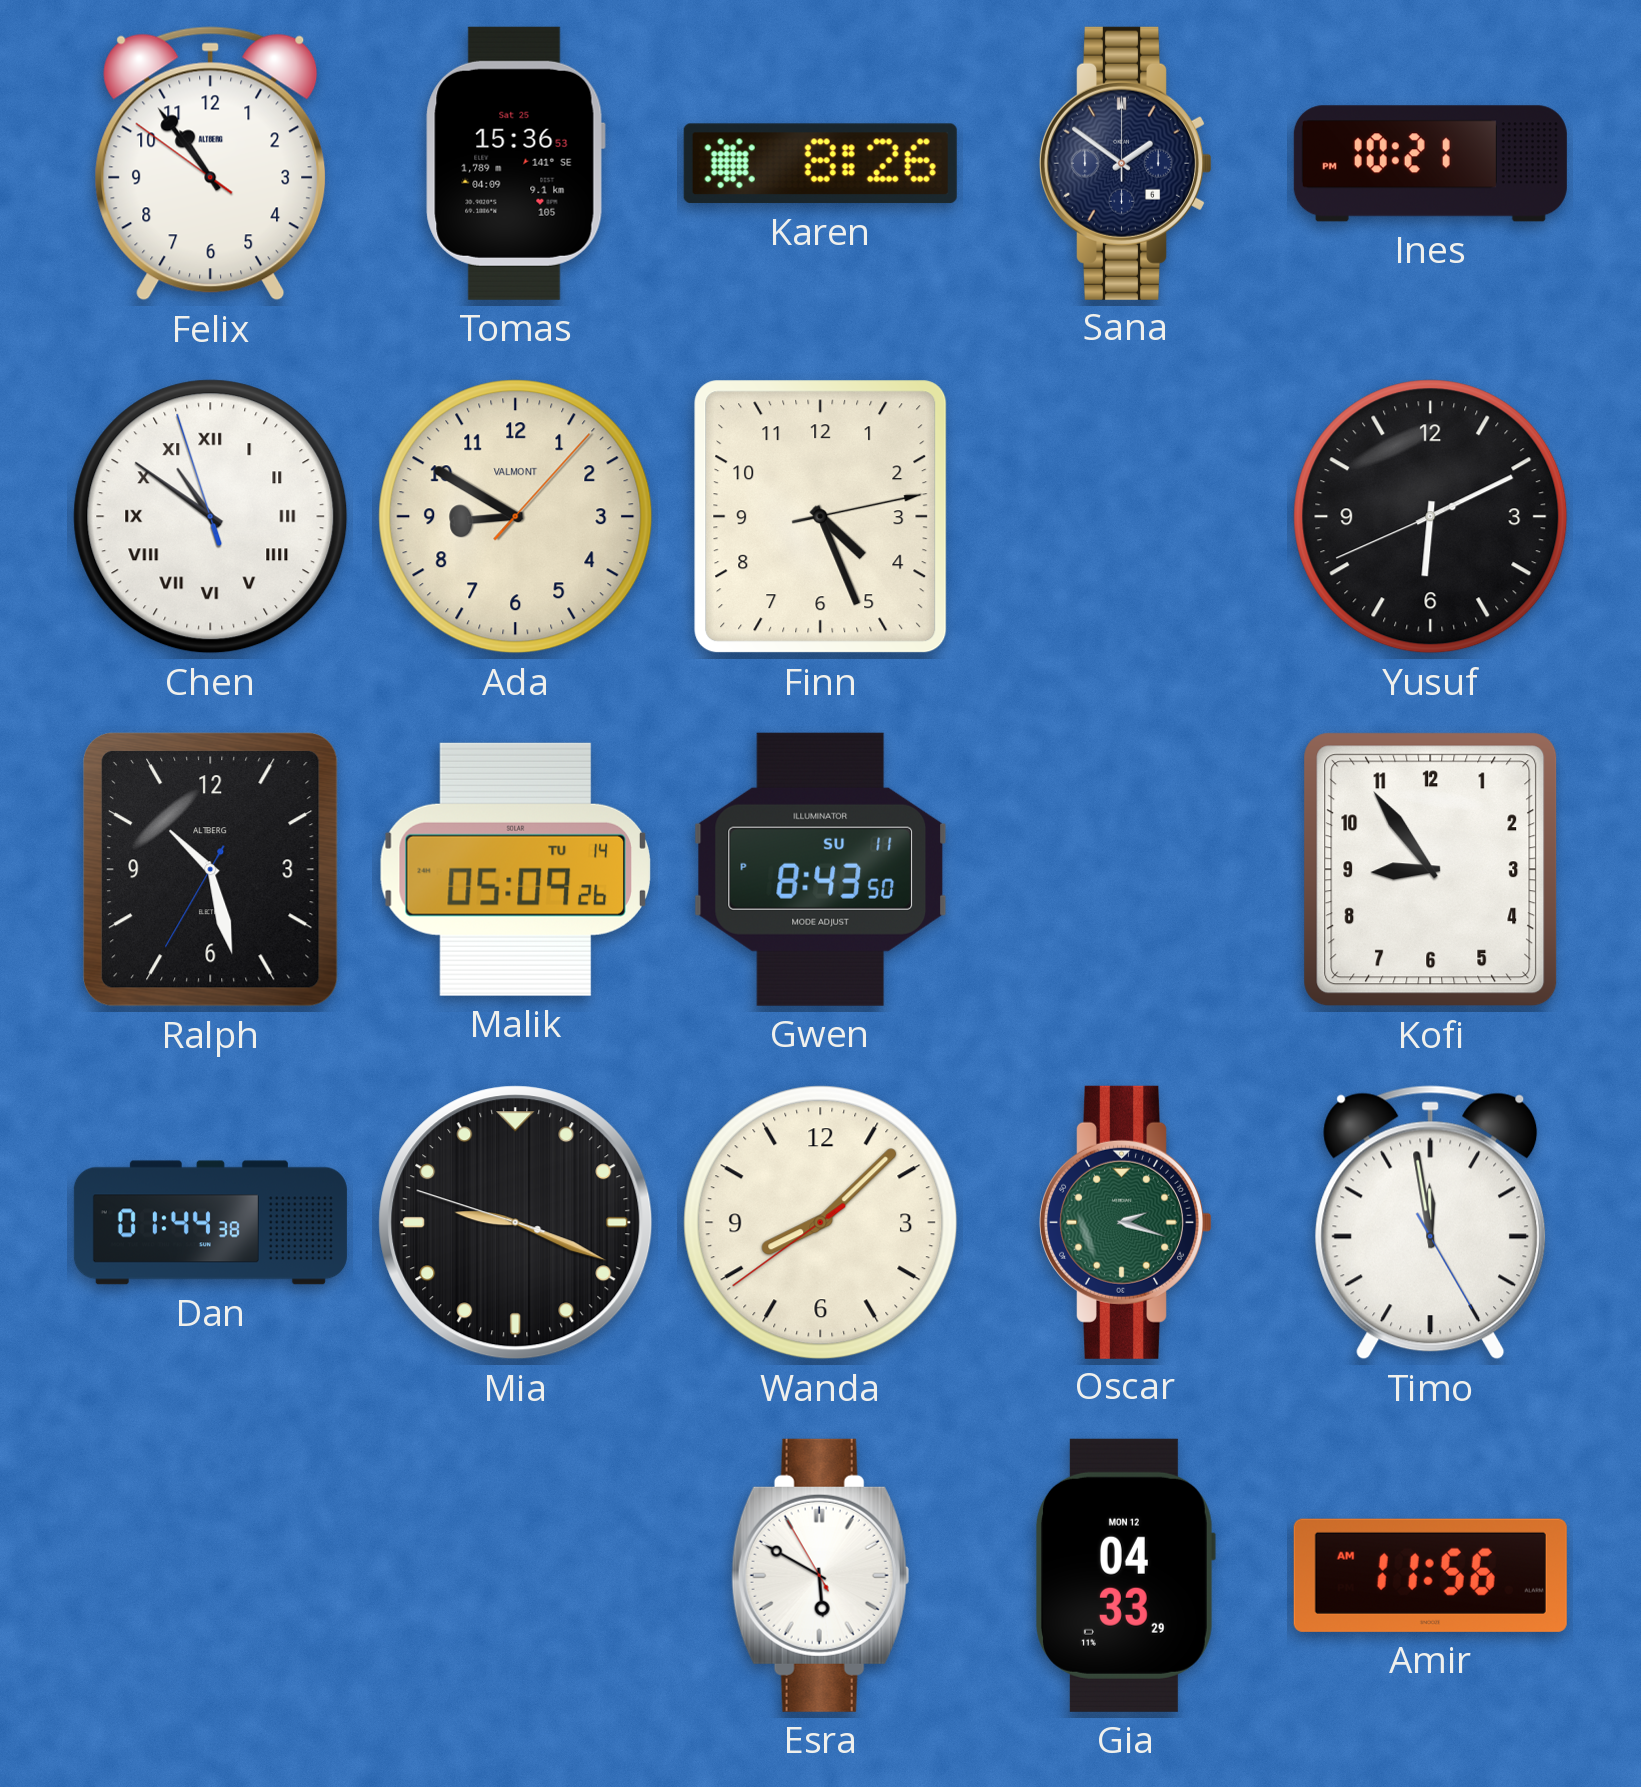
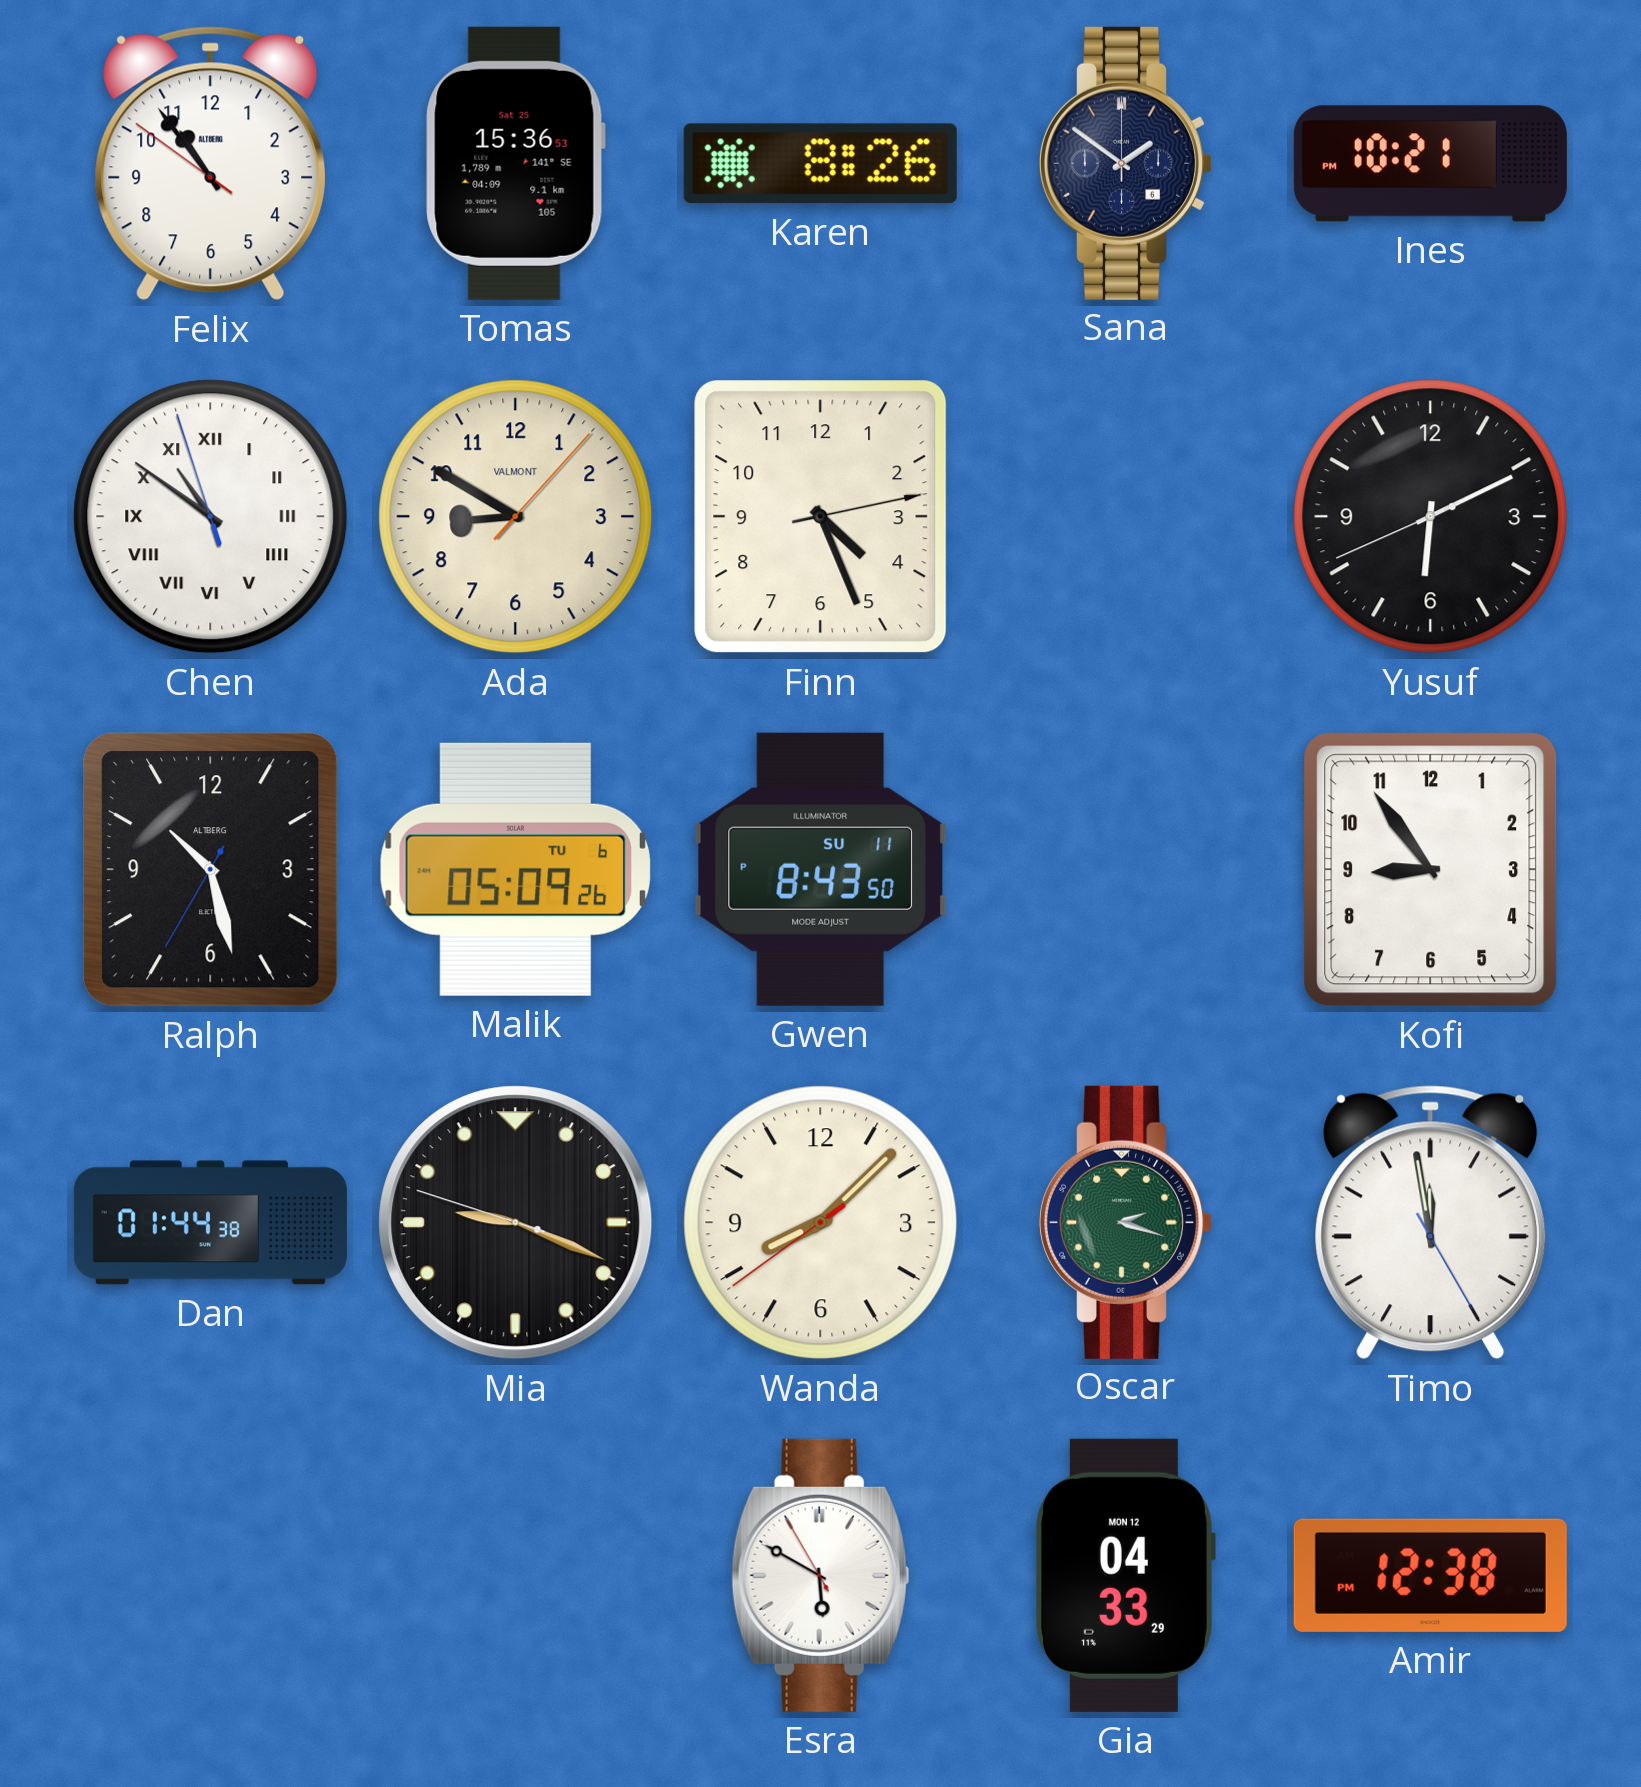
Malik date: TU 14 -> TU 6
Amir: 11:56 -> 12:38
